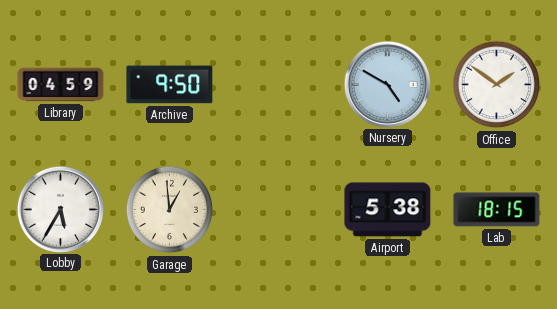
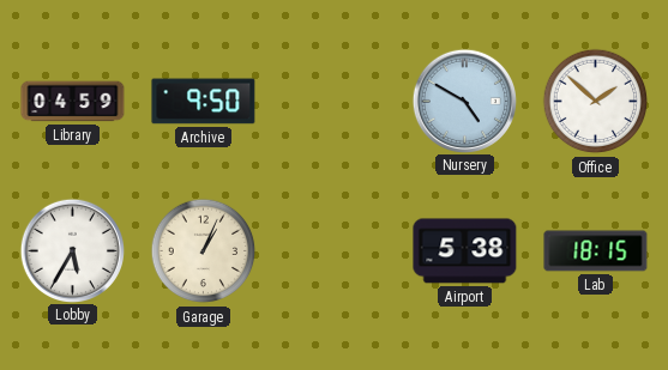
Office: 1:51 -> 1:52
Garage: 12:59 -> 1:04
